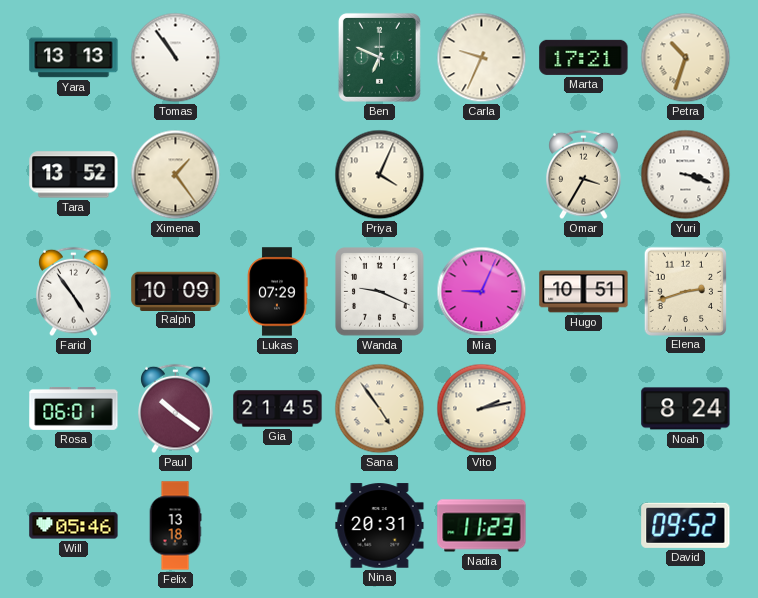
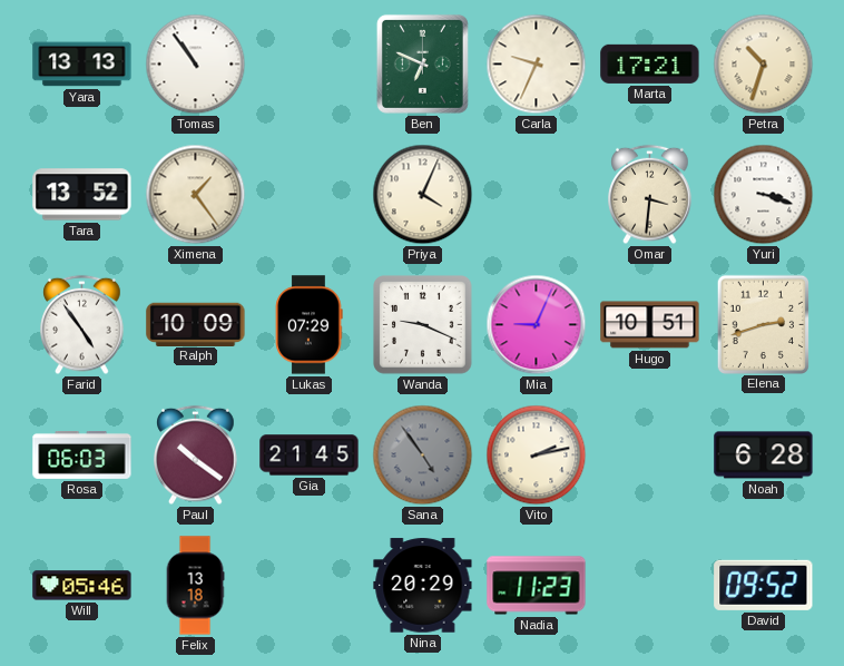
Omar: 3:35 -> 3:31
Rosa: 06:01 -> 06:03
Sana dial: cream -> grey
Noah: 8:24 -> 6:28
Nina: 20:31 -> 20:29
